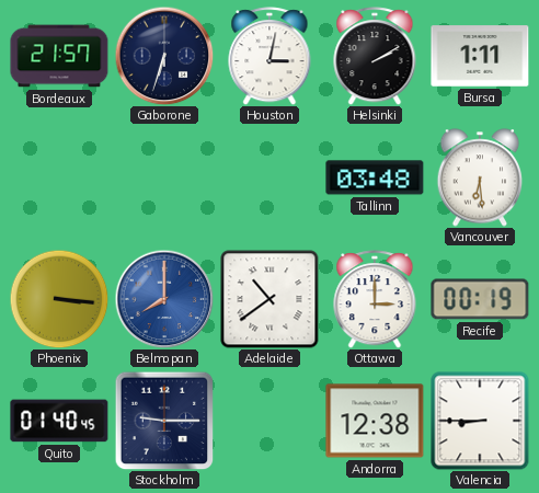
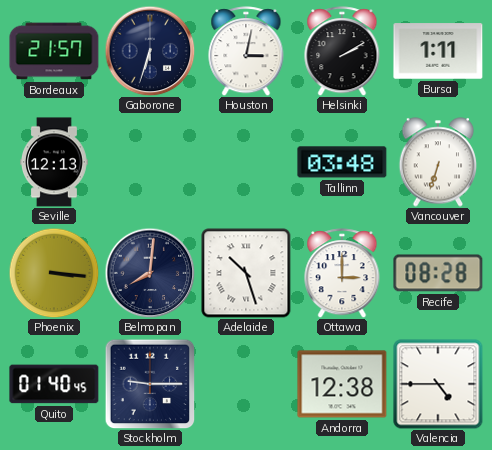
Seville: none -> 12:13
Vancouver: 6:29 -> 6:33
Belmopan: 8:00 -> 8:01
Belmopan dial: blue -> navy
Adelaide: 10:39 -> 10:27
Recife: 00:19 -> 08:28
Valencia: 8:45 -> 4:45
